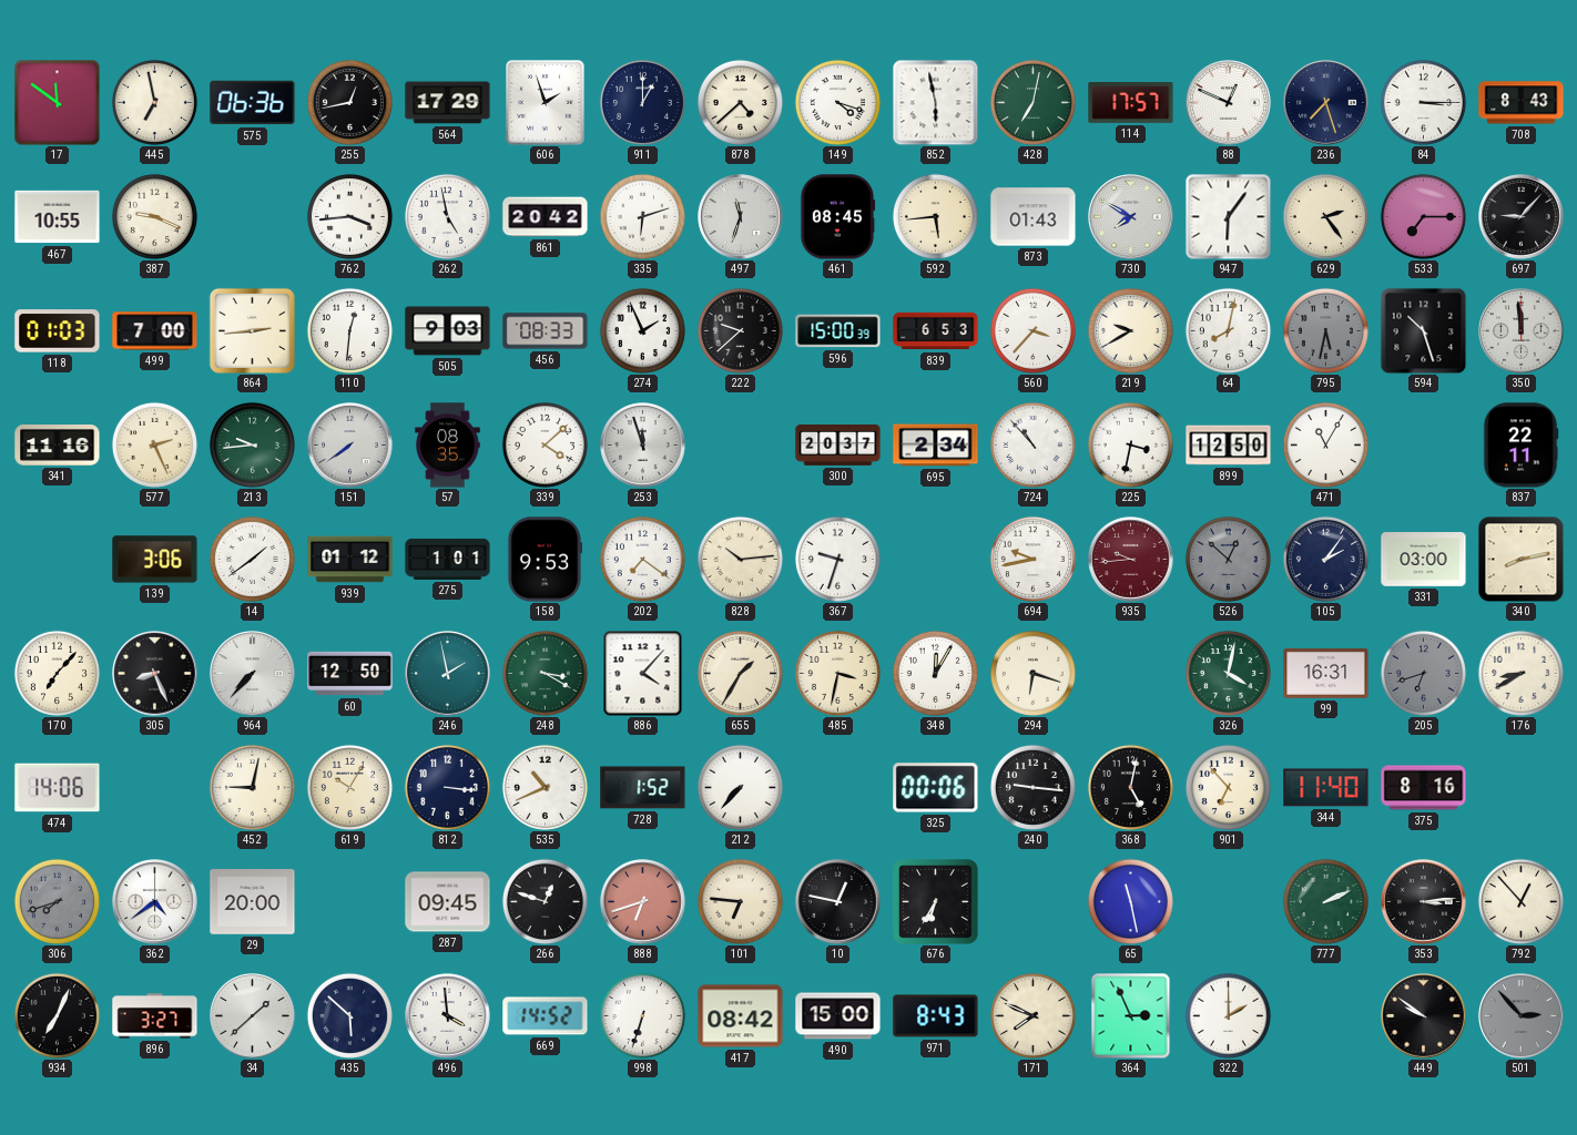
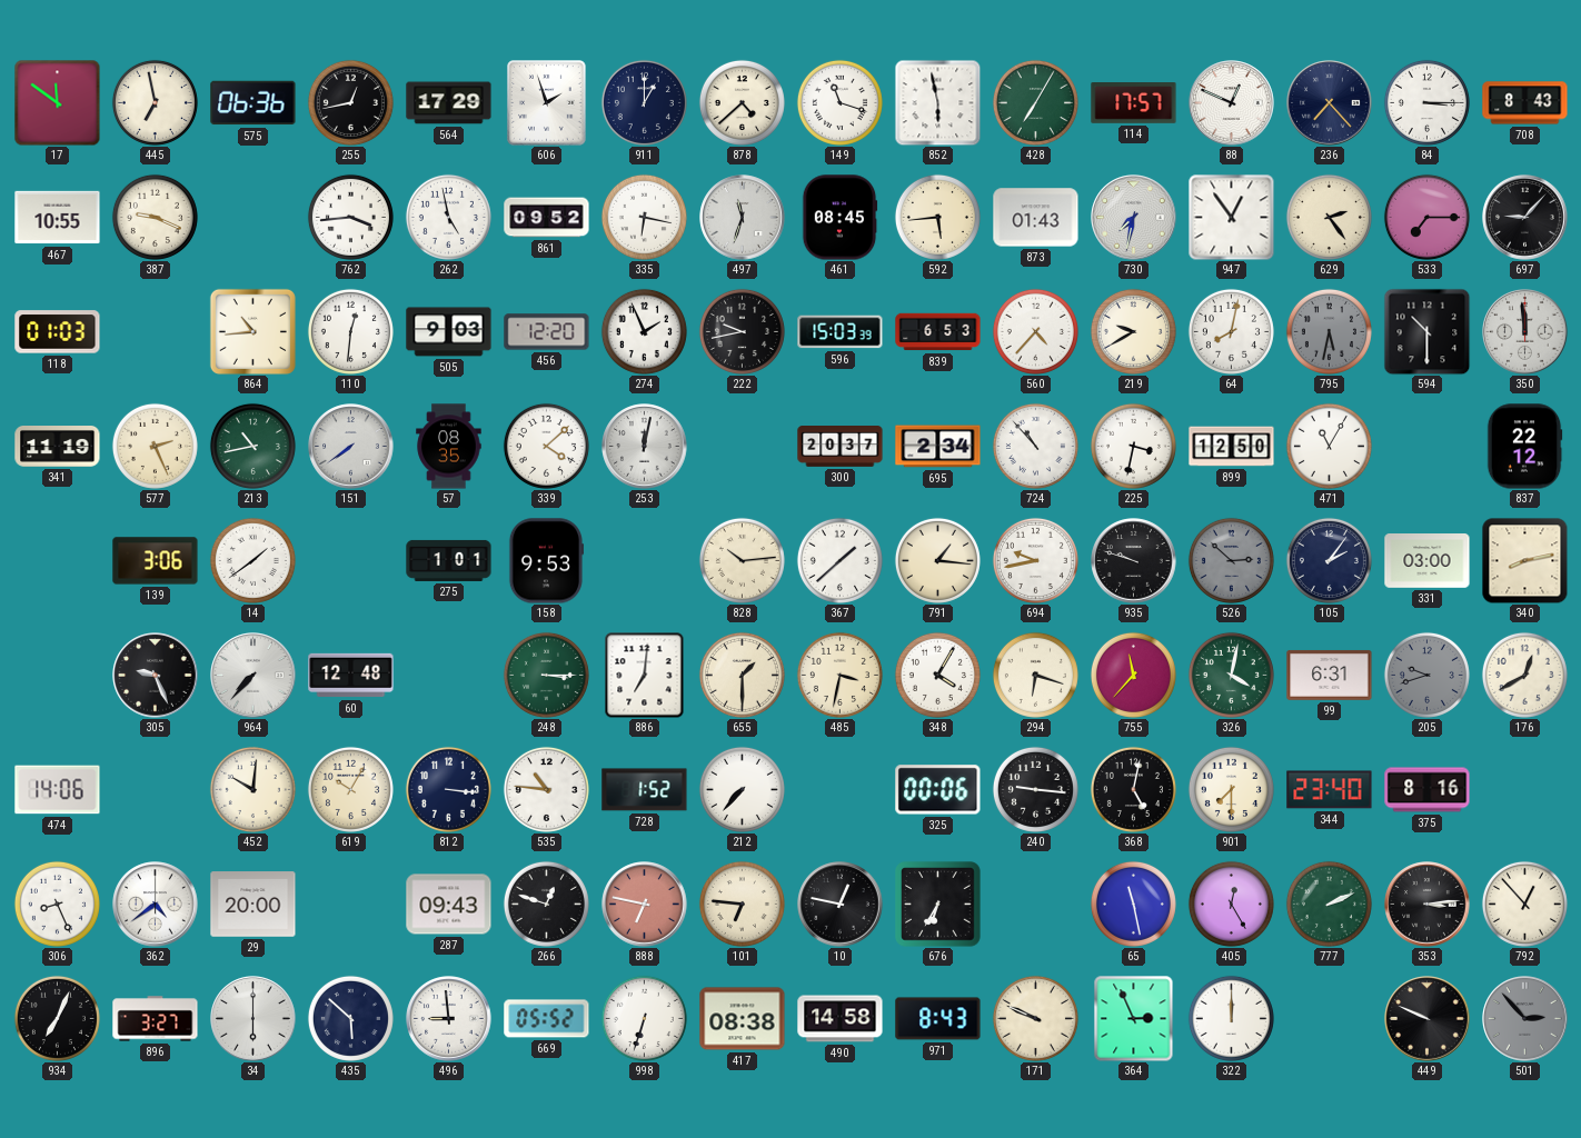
149: 4:18 -> 11:18
428: 7:02 -> 7:05
236: 7:27 -> 7:23
861: 20:42 -> 09:52
335: 6:12 -> 6:17
730: 7:50 -> 7:32
947: 6:06 -> 12:54
499: 7:00 -> none
864: 2:44 -> 10:44
456: 08:33 -> 12:20
222: 9:38 -> 9:43
596: 15:00 -> 15:03
560: 3:37 -> 4:37
594: 10:27 -> 10:30
341: 11:16 -> 11:19
213: 9:44 -> 10:43
253: 11:57 -> 12:02
837: 22:11 -> 22:12
939: 01:12 -> none
202: 7:21 -> none
367: 9:33 -> 1:38
791: none -> 1:16
935: 9:44 -> 9:48
935 dial: burgundy -> black
526: 12:52 -> 2:52
170: 7:07 -> none
305: 8:26 -> 9:26
60: 12:50 -> 12:48
246: 1:58 -> none
248: 3:20 -> 3:15
886: 4:07 -> 7:01
655: 1:35 -> 1:30
348: 12:05 -> 4:05
755: none -> 11:37
99: 16:31 -> 6:31
205: 6:42 -> 9:42
176: 8:40 -> 12:40
452: 9:02 -> 10:01
535: 10:41 -> 10:46
901: 6:53 -> 7:30
344: 11:40 -> 23:40
306: 7:42 -> 8:26
306 dial: grey -> white
287: 09:45 -> 09:43
888: 6:42 -> 6:47
405: none -> 12:25
34: 1:38 -> 6:00
496: 3:59 -> 8:59
669: 14:52 -> 05:52
417: 08:42 -> 08:38
490: 15:00 -> 14:58
171: 7:49 -> 9:49
322: 2:00 -> 12:00
449: 9:51 -> 9:49
